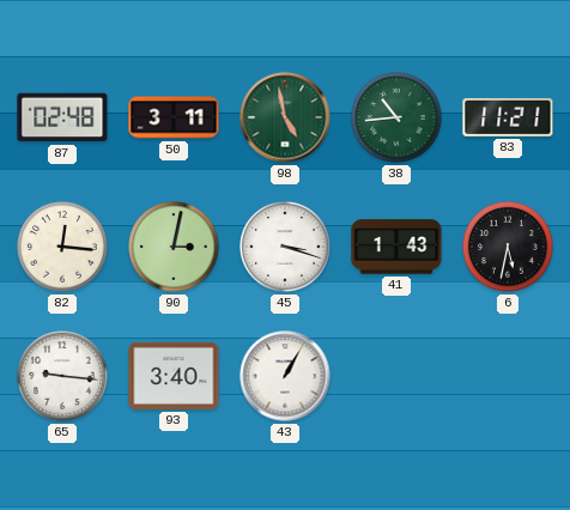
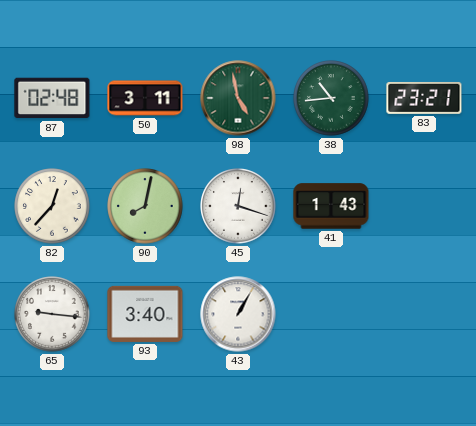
83: 11:21 -> 23:21
82: 12:16 -> 12:37
90: 3:02 -> 8:02
45: 3:18 -> 12:18
6: 5:32 -> none
